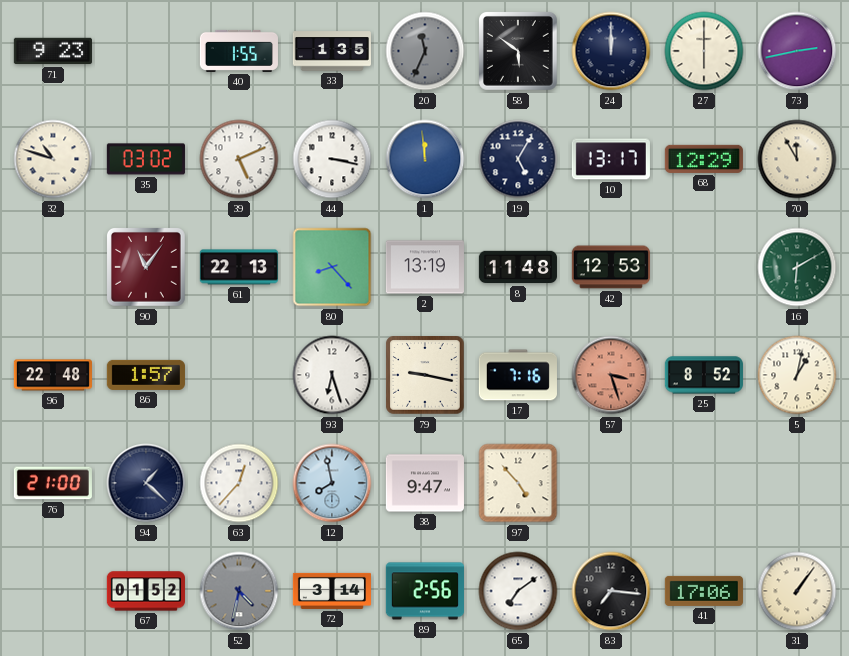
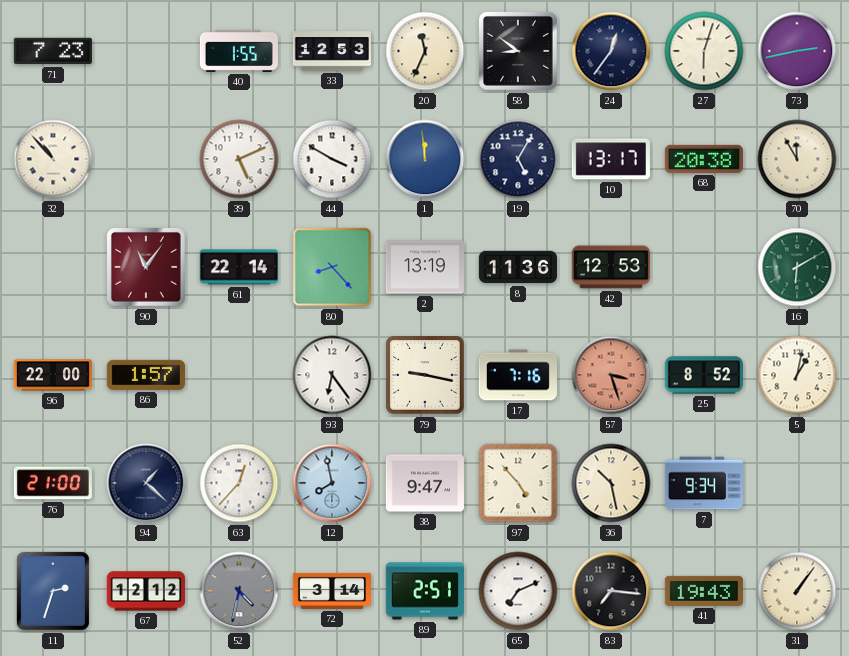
71: 9:23 -> 7:23
33: 1:35 -> 12:53
20 dial: grey -> cream
58: 5:51 -> 8:51
24: 12:00 -> 12:36
27: 6:00 -> 6:03
32: 10:48 -> 10:53
35: 03:02 -> none
44: 3:17 -> 3:50
68: 12:29 -> 20:38
61: 22:13 -> 22:14
8: 11:48 -> 11:36
96: 22:48 -> 22:00
93: 6:27 -> 6:24
36: none -> 10:28
7: none -> 9:34
11: none -> 2:33
67: 01:52 -> 12:12
89: 2:56 -> 2:51
65: 7:09 -> 7:11
41: 17:06 -> 19:43
